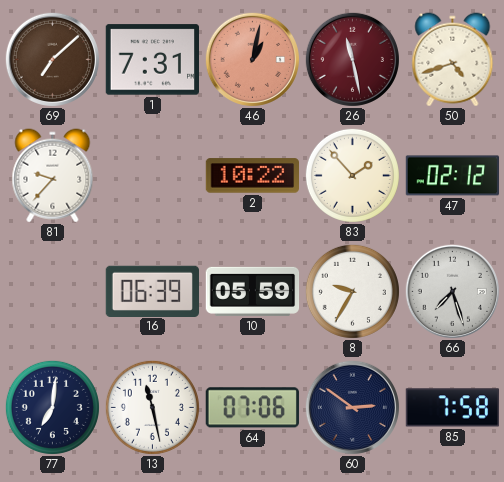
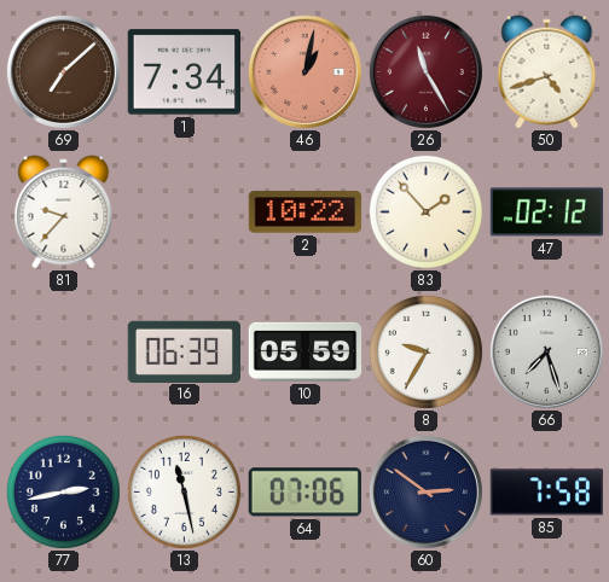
1: 7:31 -> 7:34
26: 11:28 -> 11:25
77: 7:01 -> 2:43
